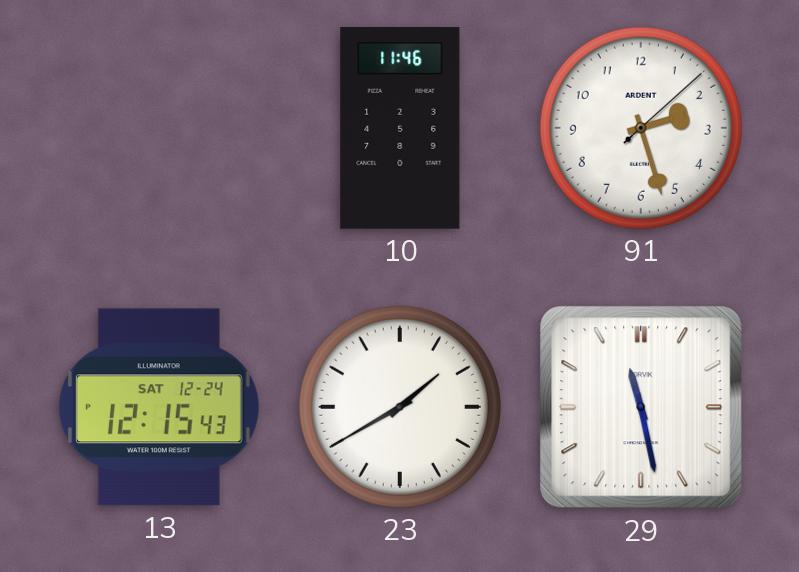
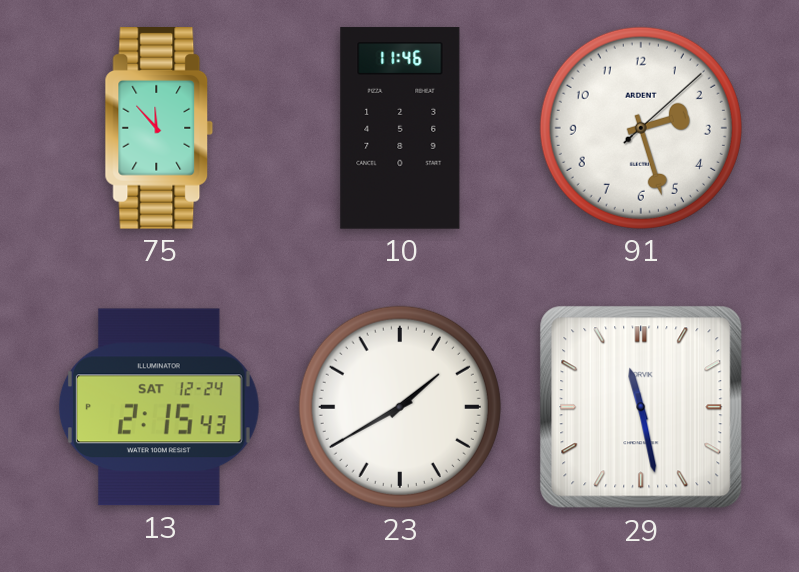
75: none -> 11:53
13: 12:15 -> 2:15
